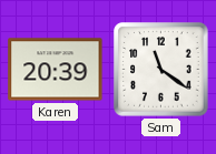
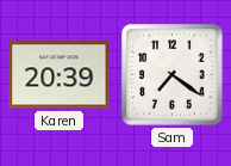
Sam: 11:21 -> 7:21
